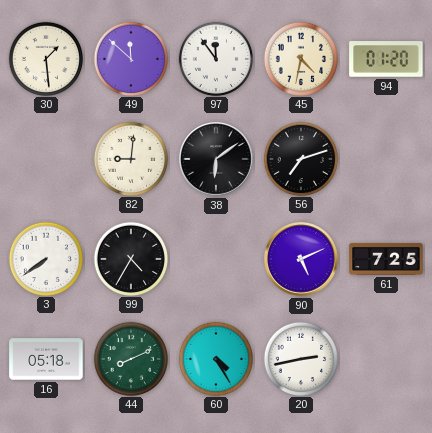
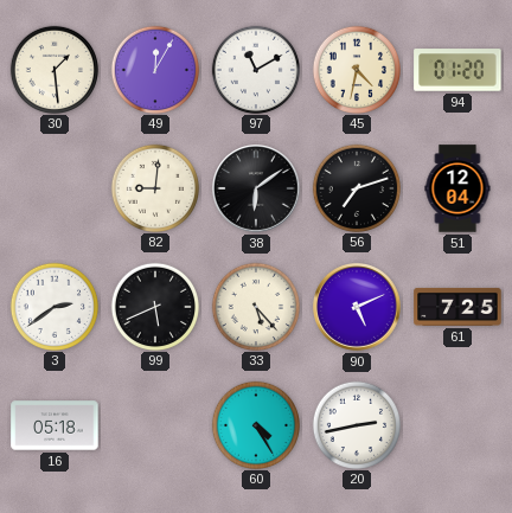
49: 11:52 -> 12:05
97: 11:54 -> 11:10
51: none -> 12:04
3: 7:39 -> 2:39
99: 4:35 -> 5:41
33: none -> 5:23
44: 8:11 -> none
